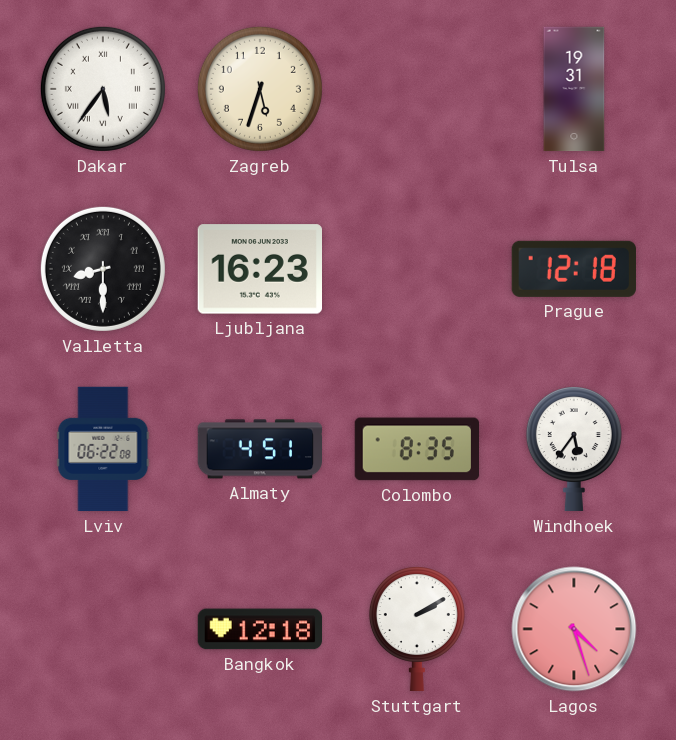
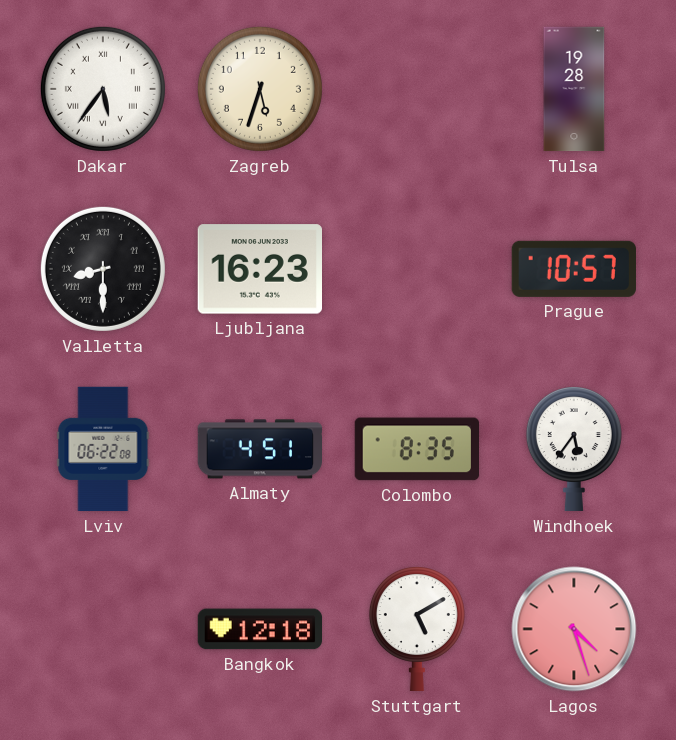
Tulsa: 19:31 -> 19:28
Prague: 12:18 -> 10:57
Stuttgart: 2:10 -> 5:10
